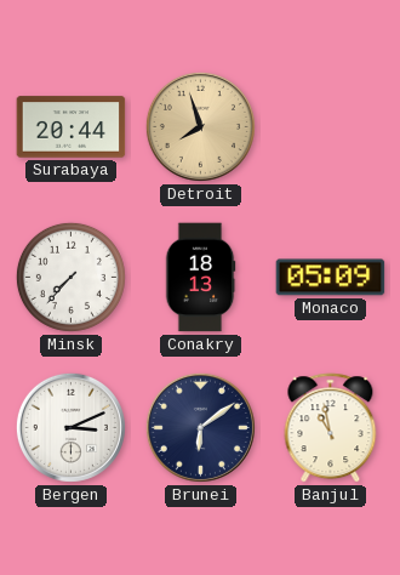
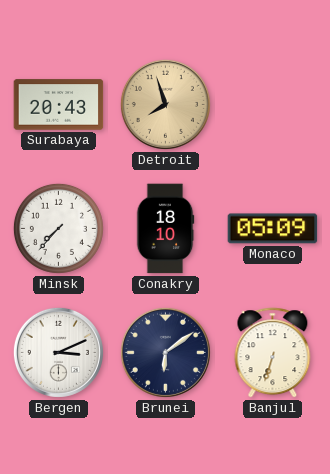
Surabaya: 20:44 -> 20:43
Conakry: 18:13 -> 18:10
Banjul: 10:58 -> 6:33
